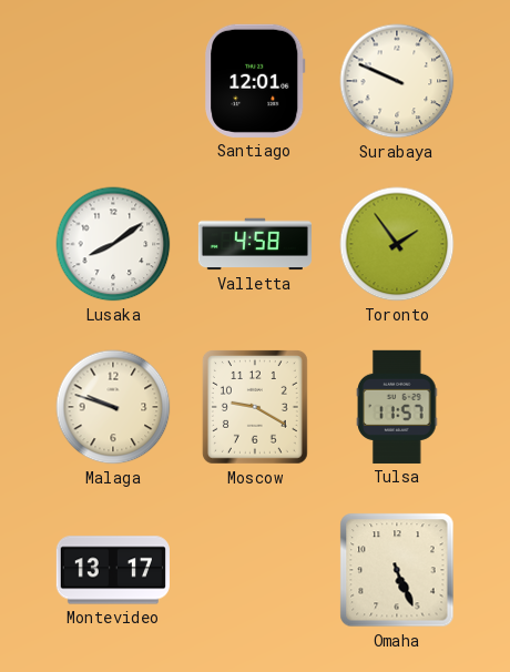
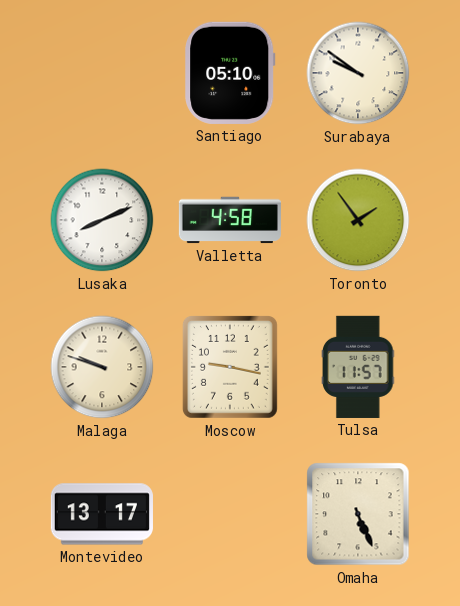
Santiago: 12:01 -> 05:10
Surabaya: 9:49 -> 9:51
Lusaka: 8:09 -> 8:11
Moscow: 9:20 -> 9:17
